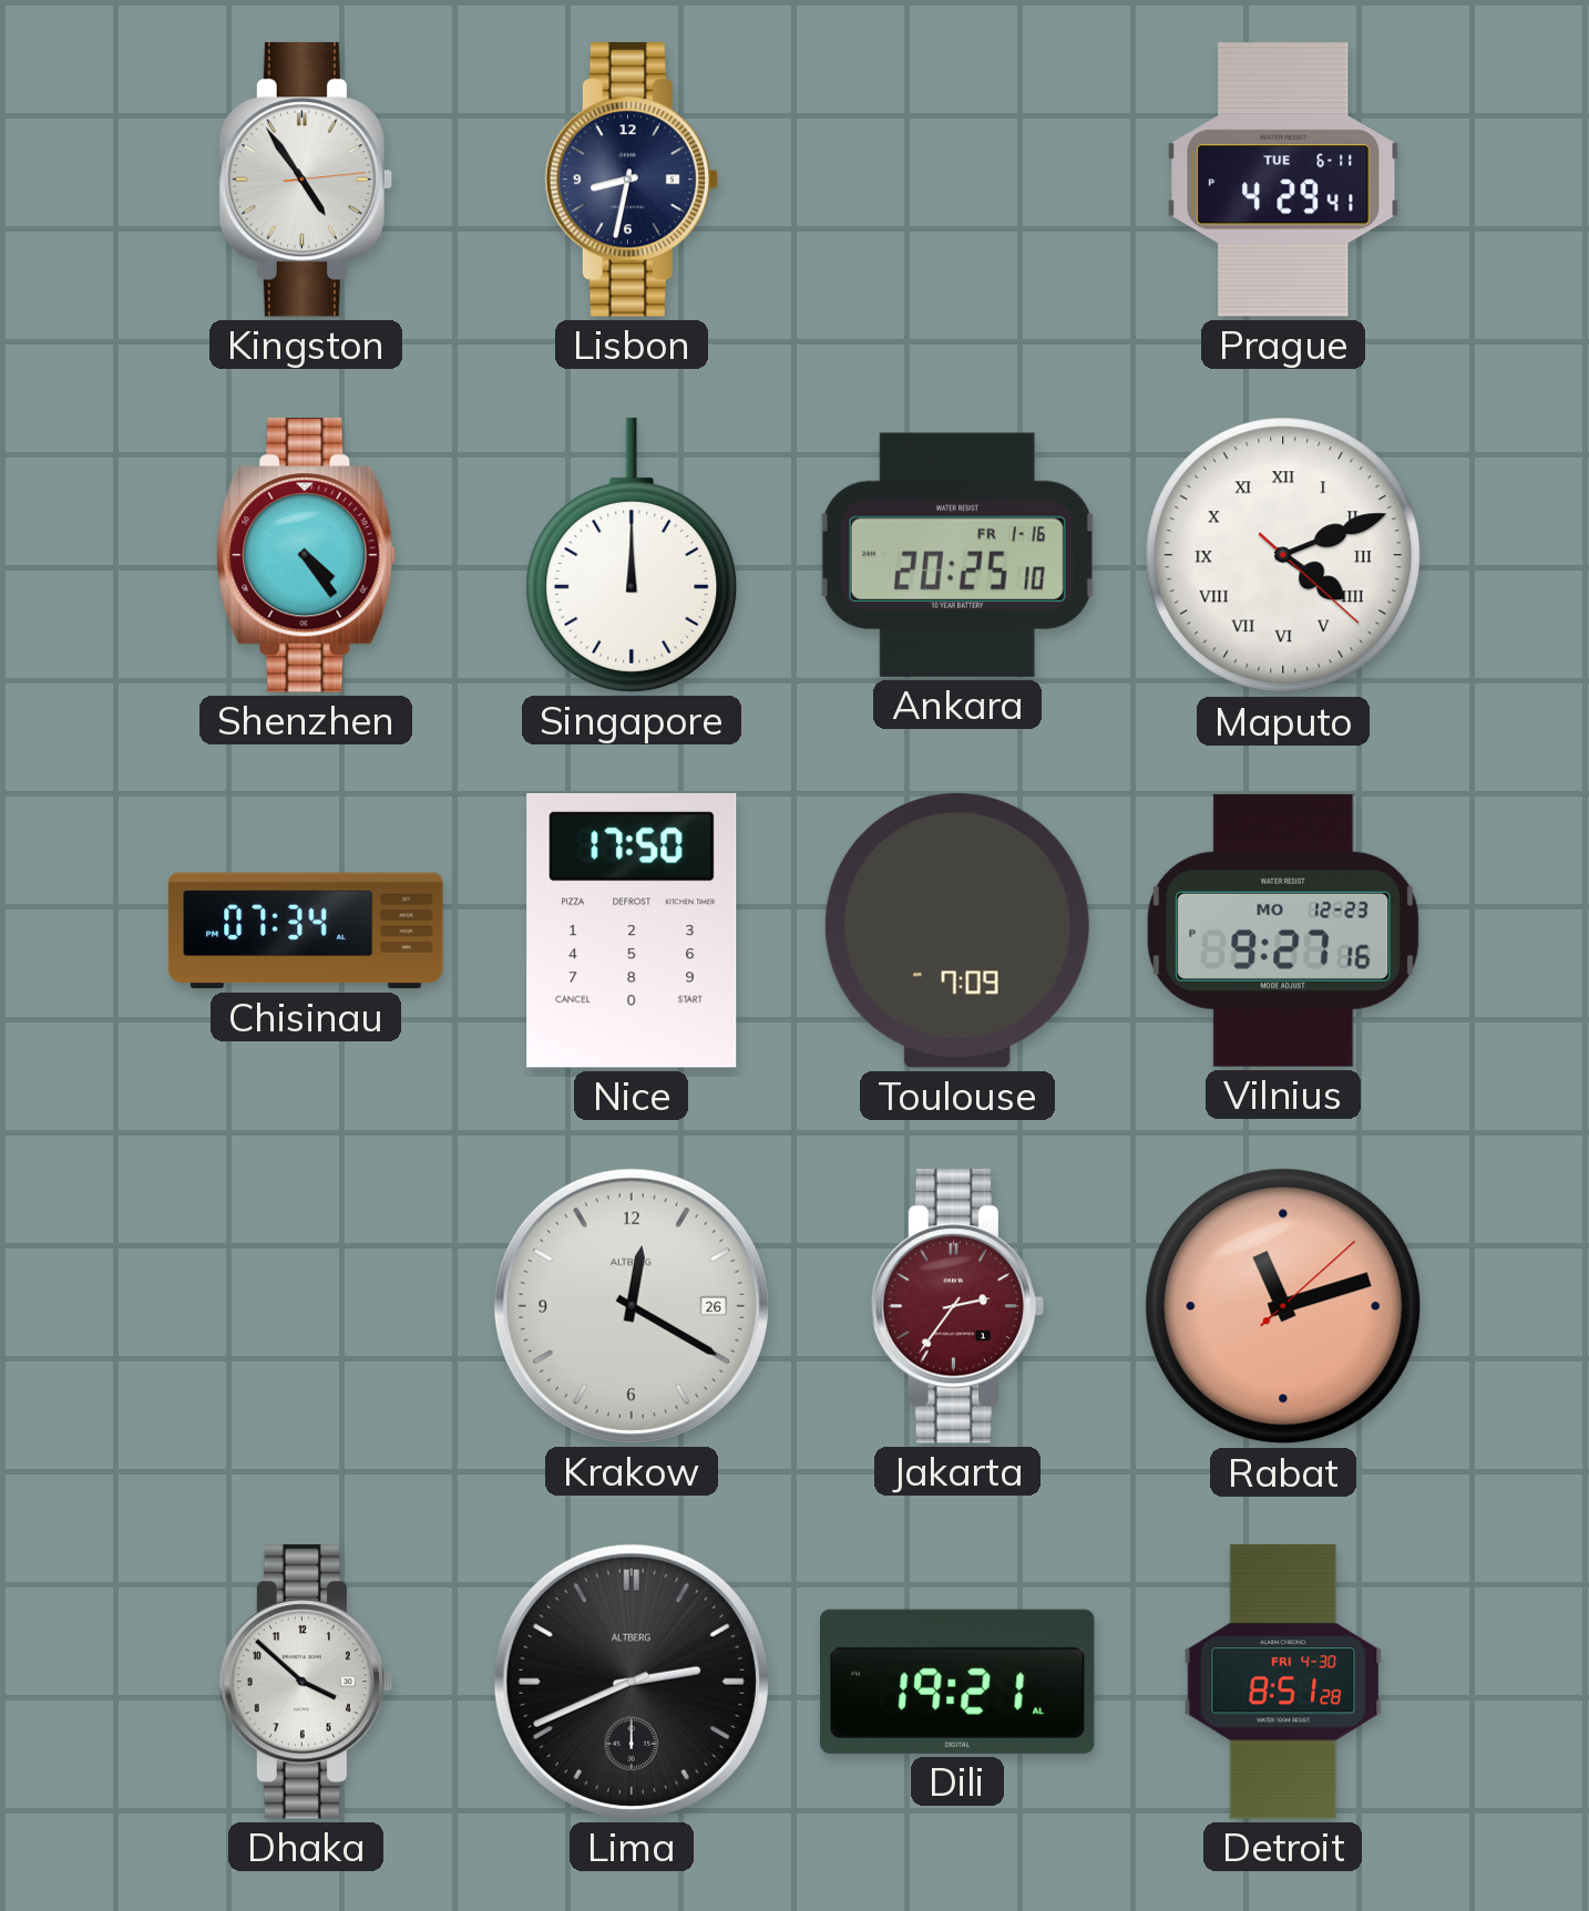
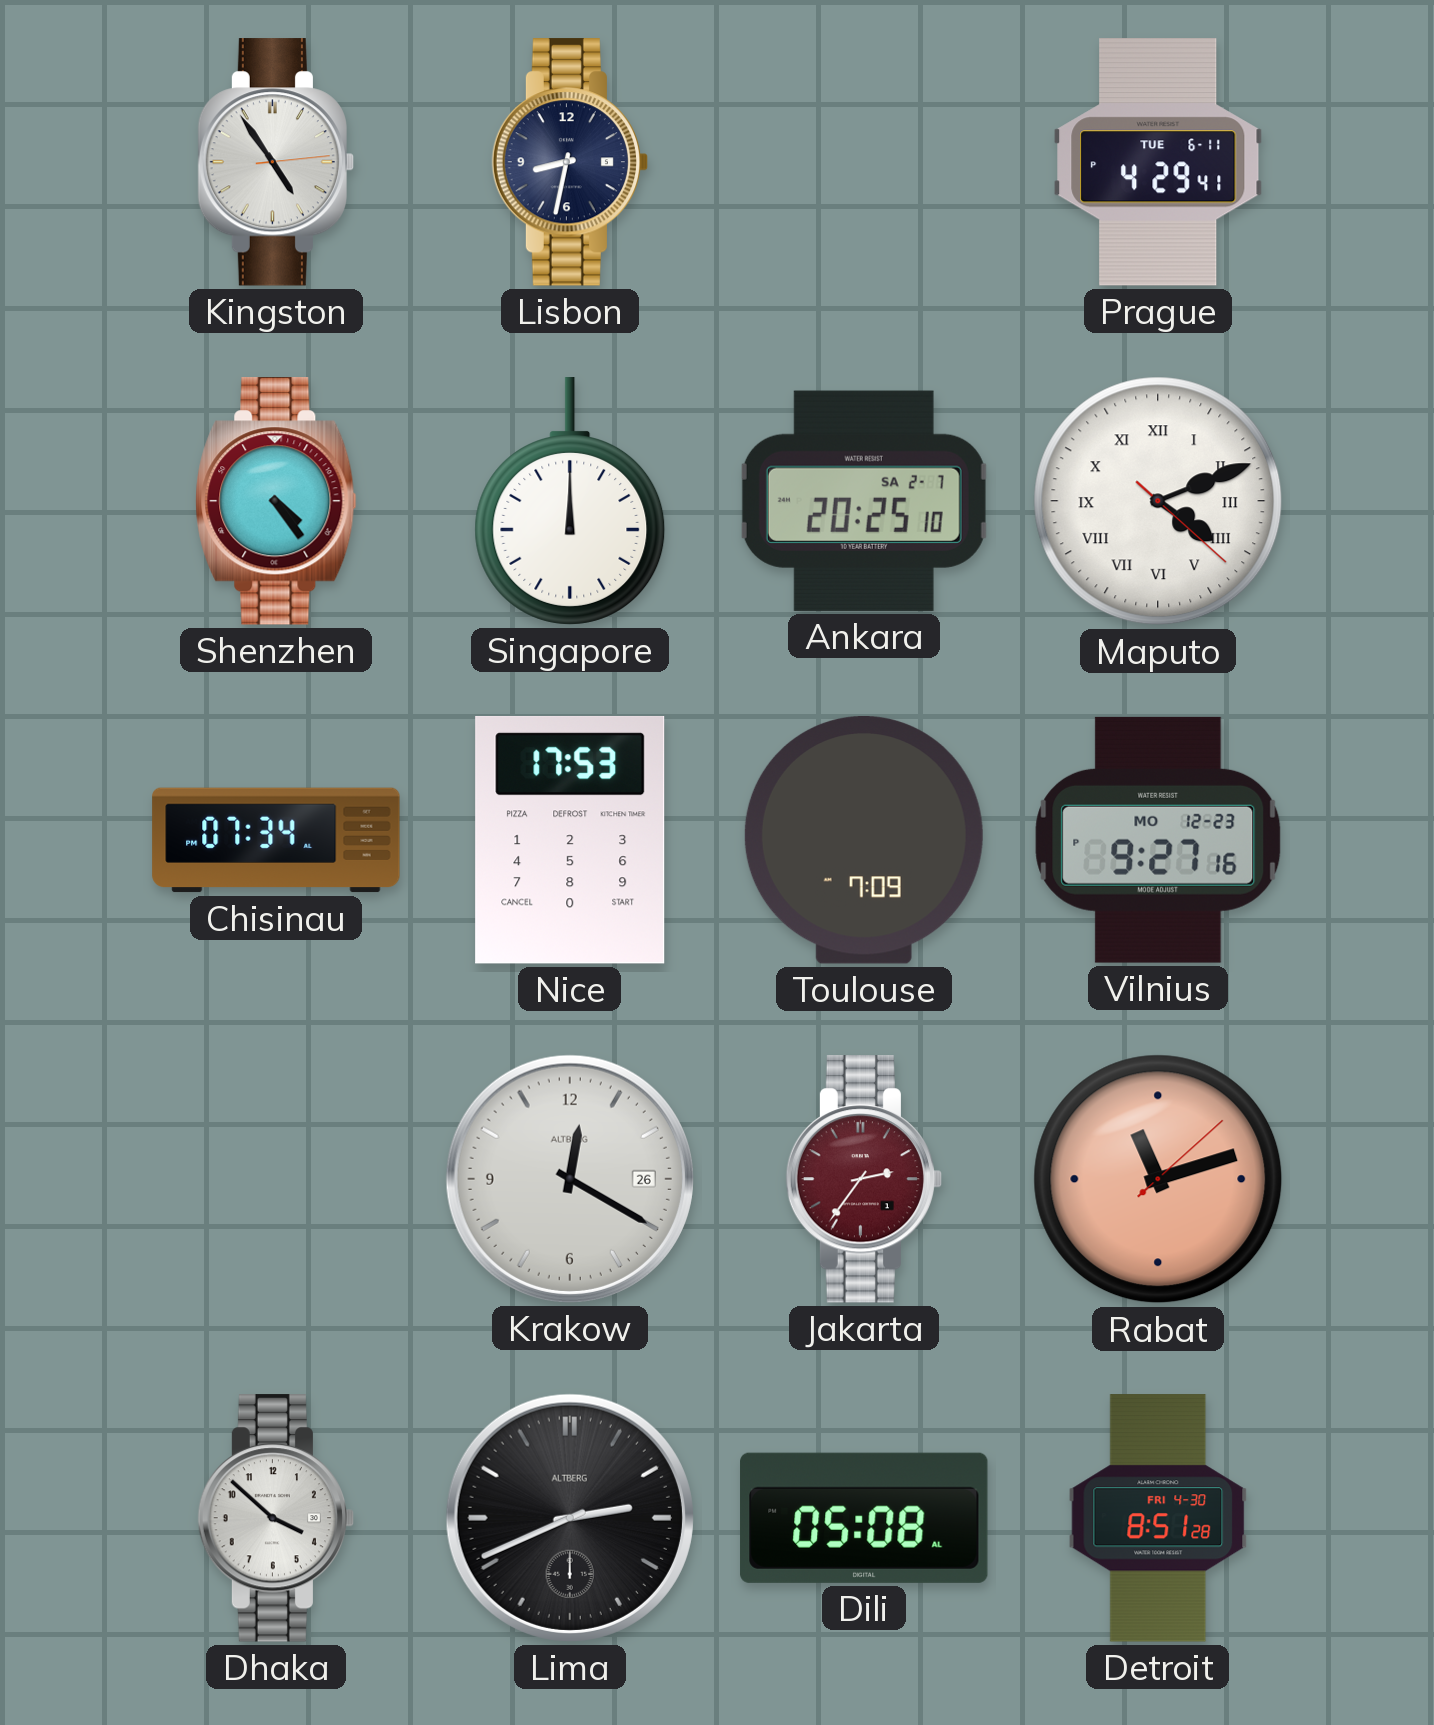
Ankara date: FR 1-16 -> SA 2-7
Nice: 17:50 -> 17:53
Dili: 19:21 -> 05:08
